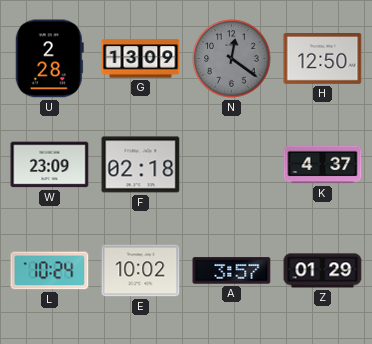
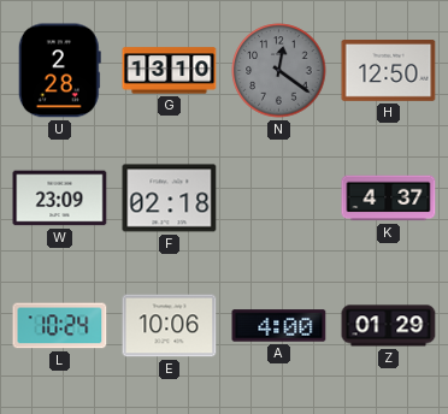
G: 13:09 -> 13:10
E: 10:02 -> 10:06
A: 3:57 -> 4:00
